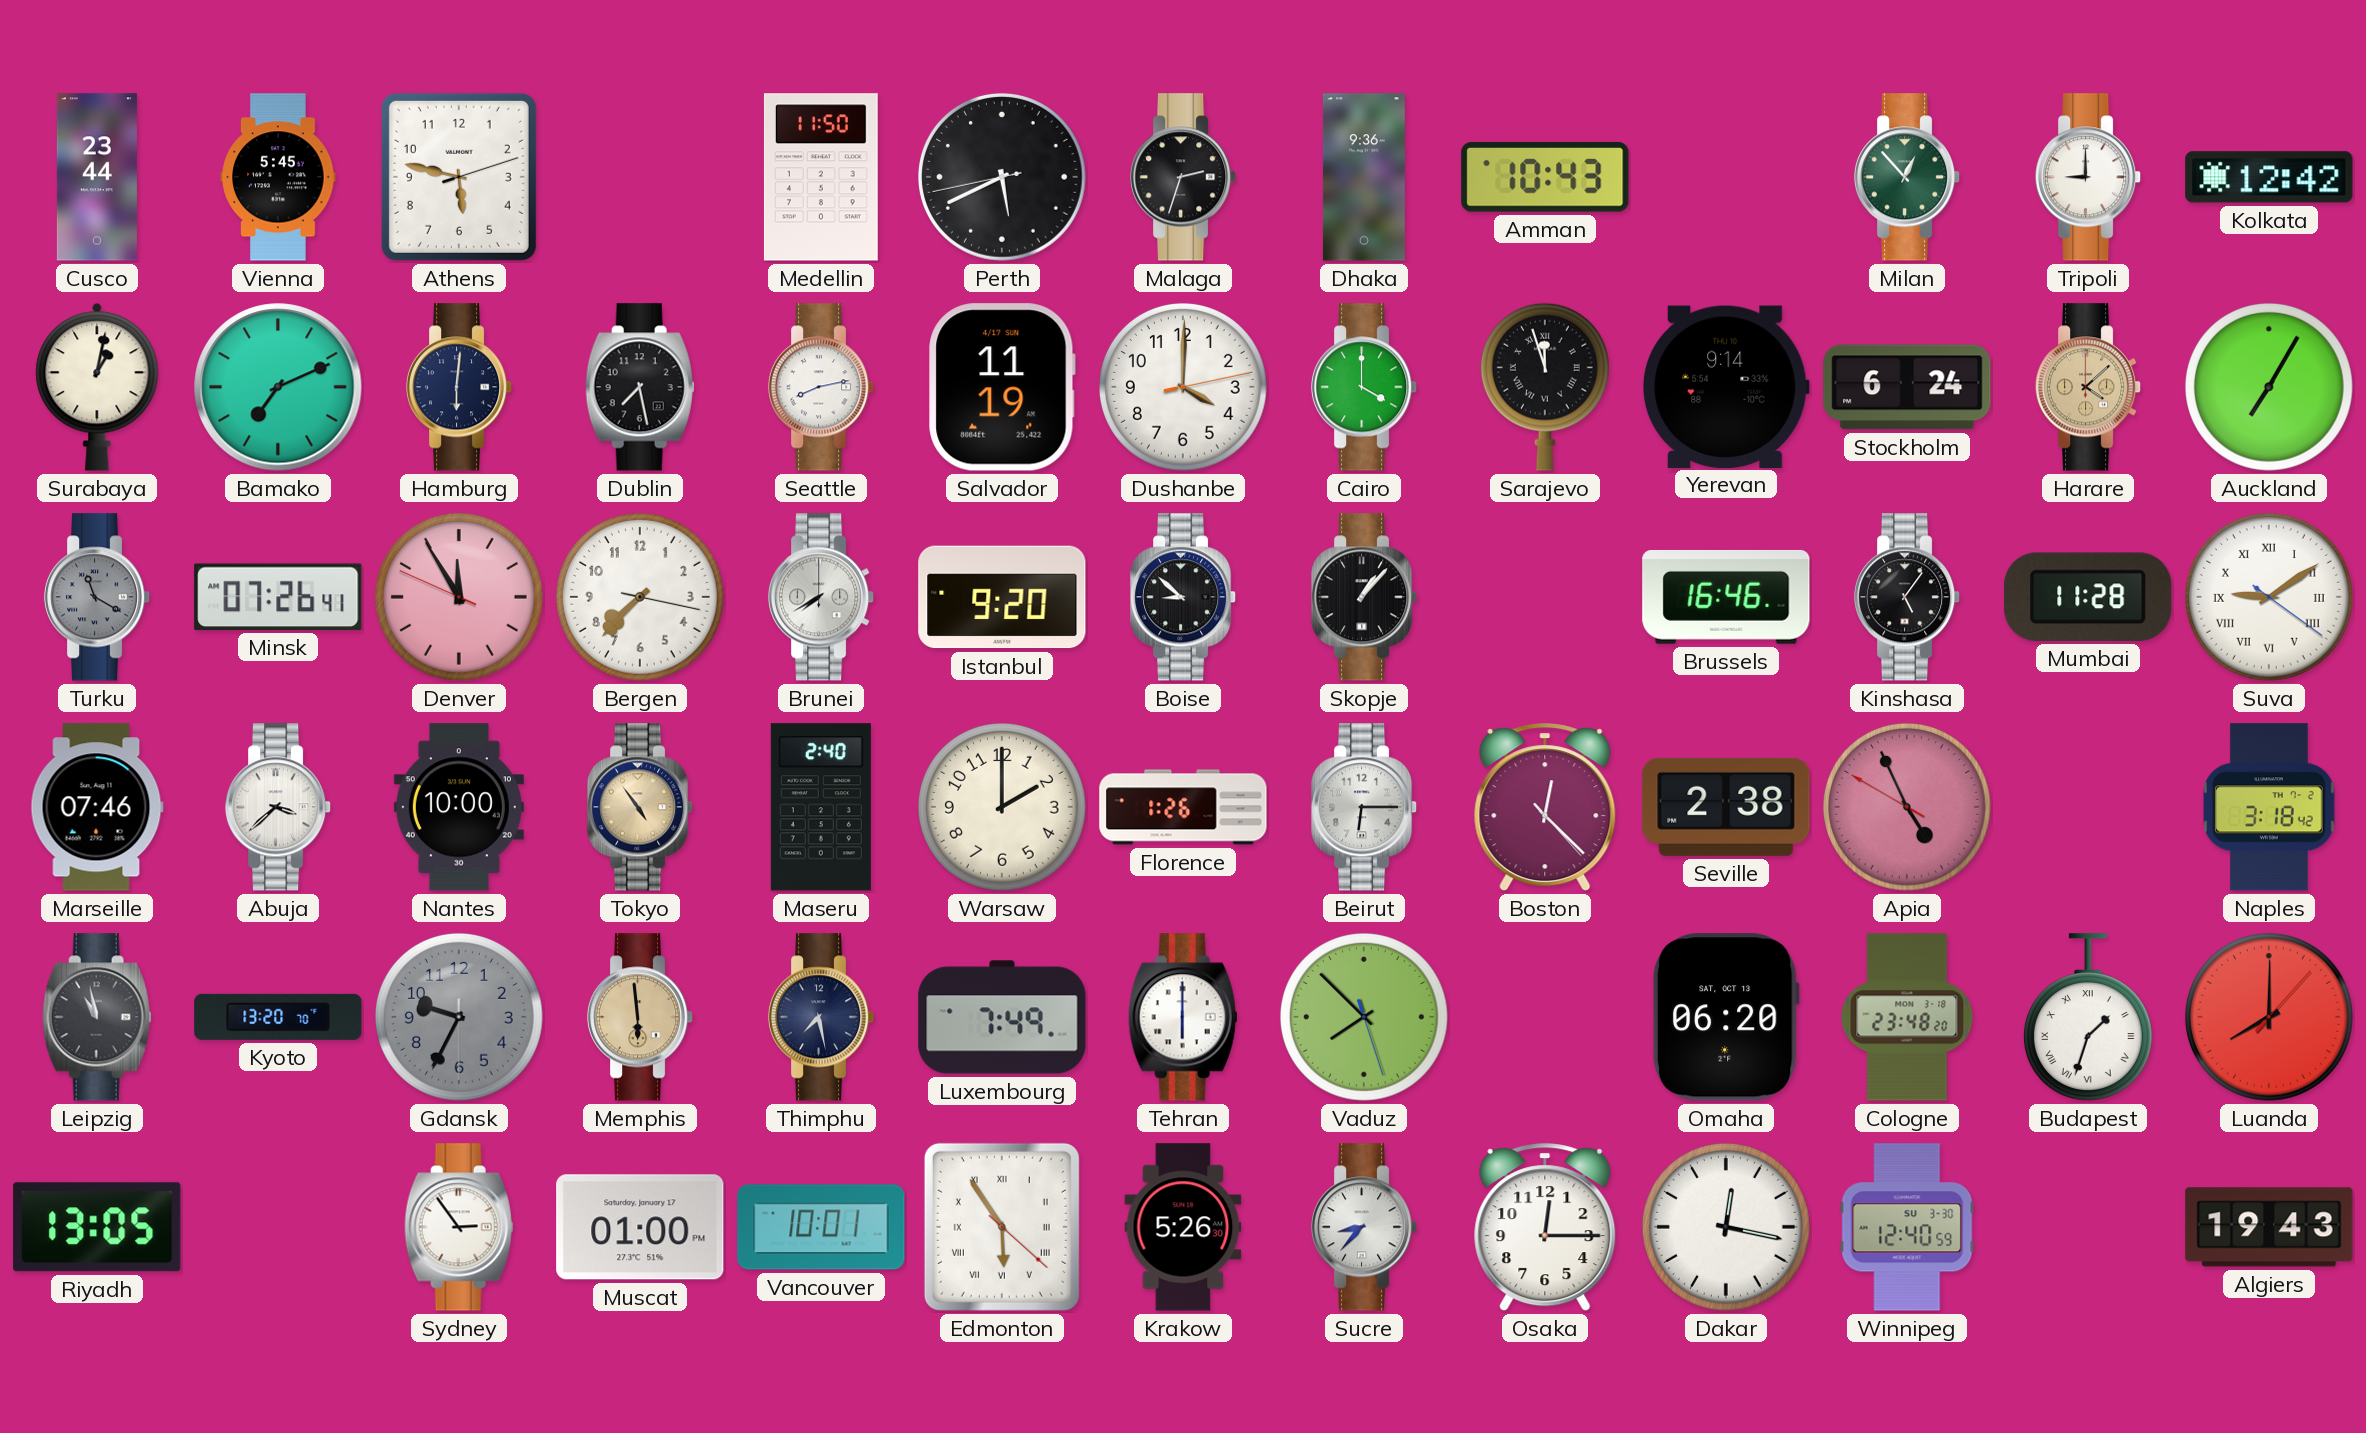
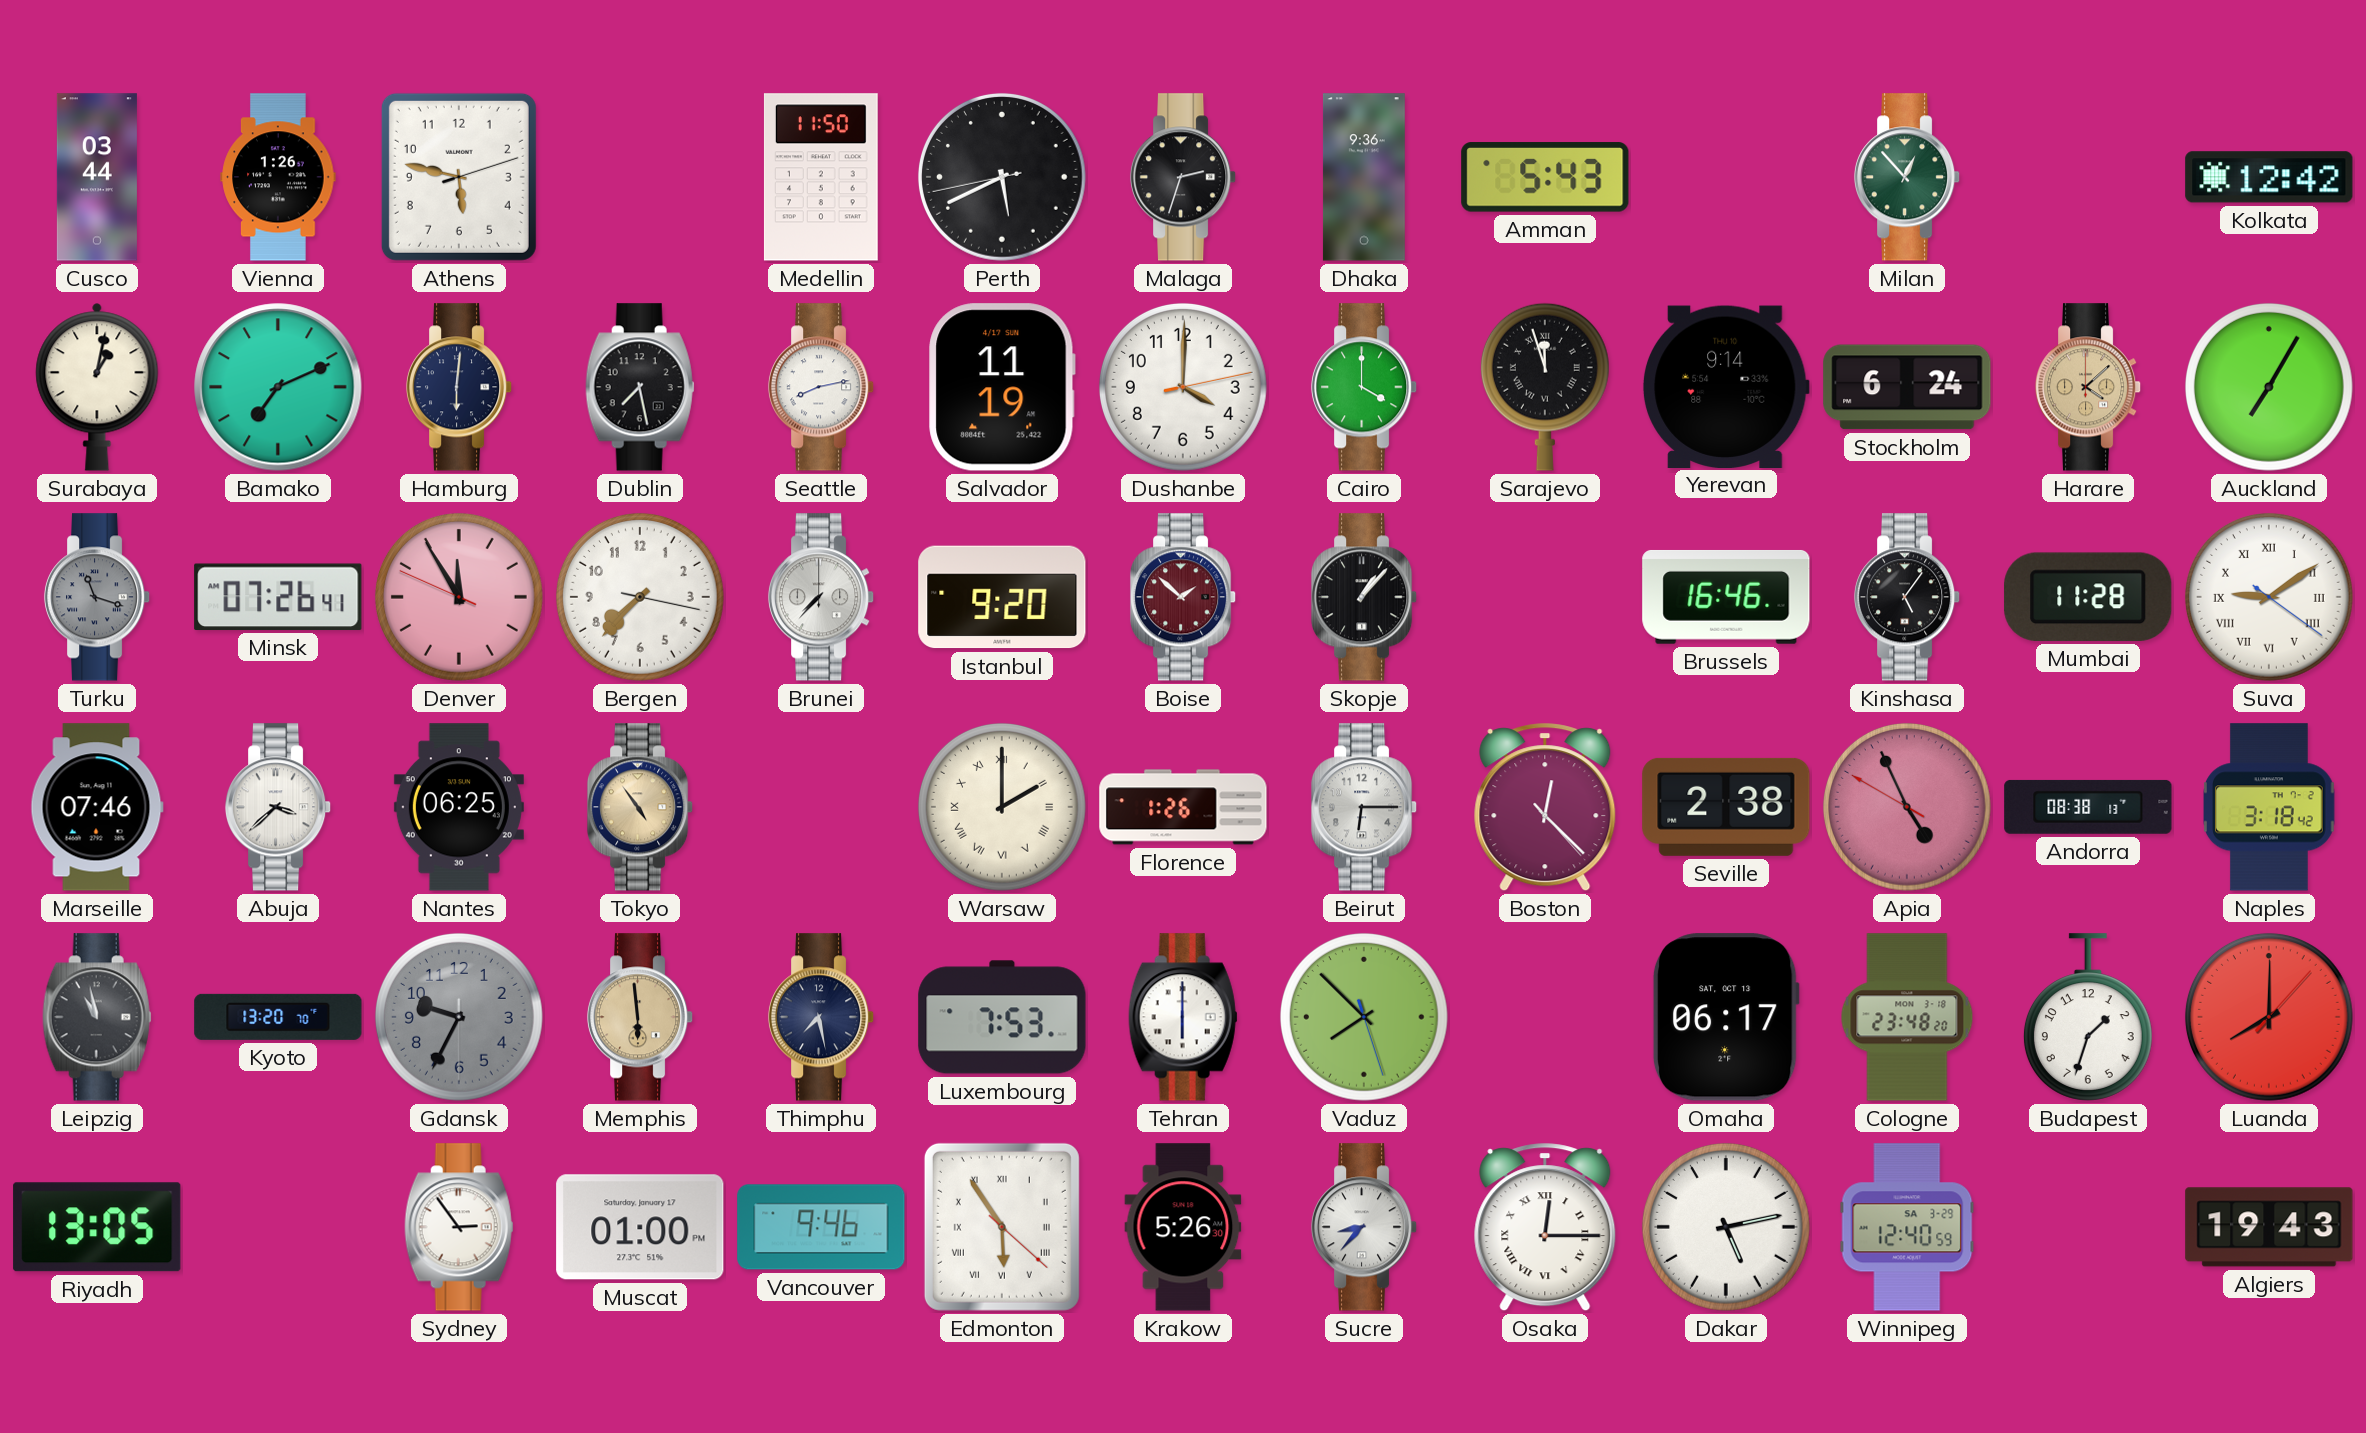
Cusco: 23:44 -> 03:44
Vienna: 5:45 -> 1:26
Amman: 10:43 -> 5:43
Tripoli: 9:00 -> none
Turku: 11:20 -> 11:18
Brunei: 7:40 -> 7:37
Boise: 8:52 -> 1:52
Boise dial: black -> burgundy
Nantes: 10:00 -> 06:25
Maseru: 2:40 -> none
Warsaw numerals: Arabic -> Roman
Andorra: none -> 08:38
Luxembourg: 7:49 -> 7:53
Omaha: 06:20 -> 06:17
Budapest numerals: Roman -> Arabic
Vancouver: 10:01 -> 9:46
Osaka numerals: Arabic -> Roman
Dakar: 12:17 -> 5:13
Winnipeg date: SU 3-30 -> SA 3-29
